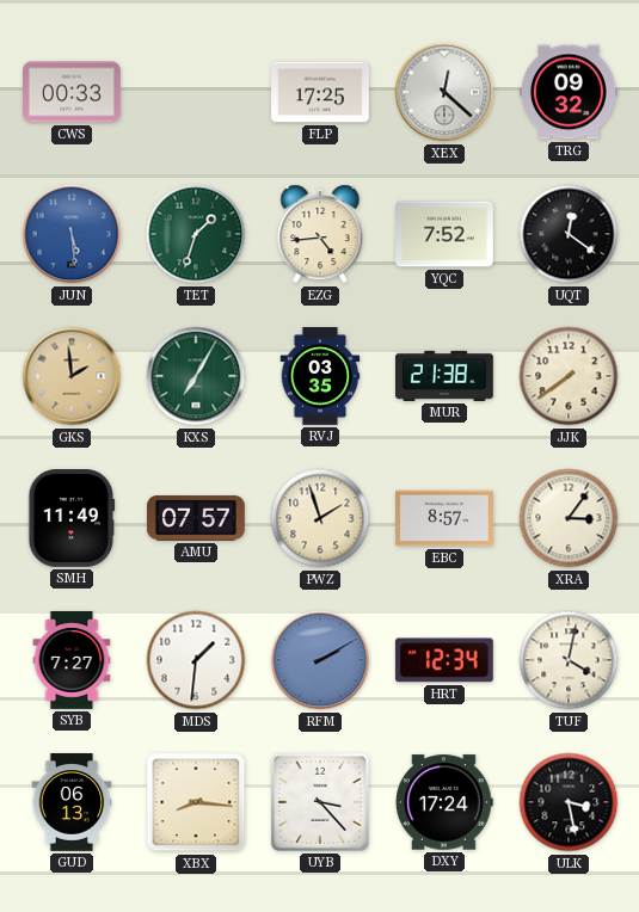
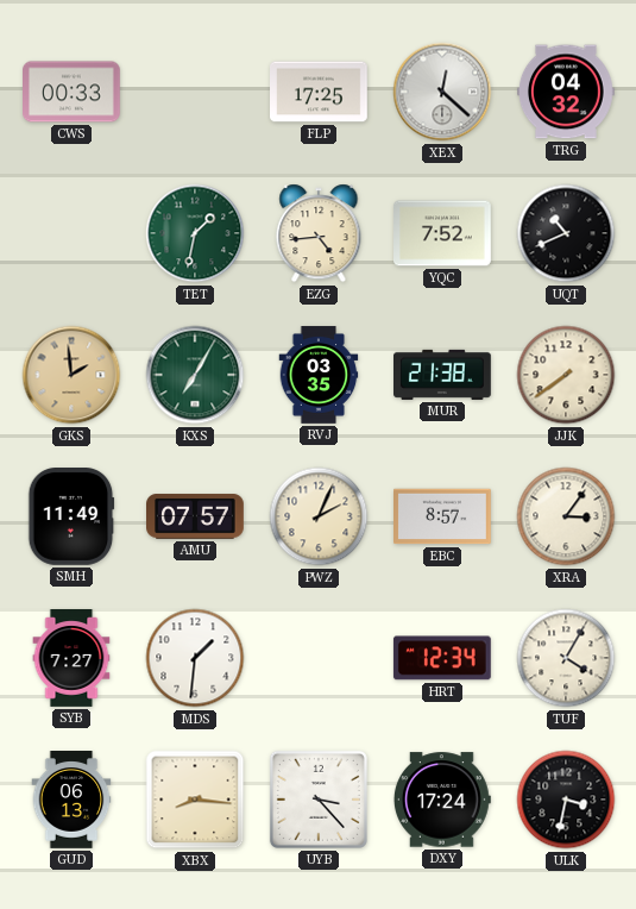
TRG: 09:32 -> 04:32
JUN: 5:29 -> none
TET: 1:33 -> 1:32
UQT: 12:21 -> 10:41
PWZ: 1:57 -> 2:04
RFM: 2:10 -> none
TUF: 4:02 -> 4:05
ULK: 3:28 -> 3:32
